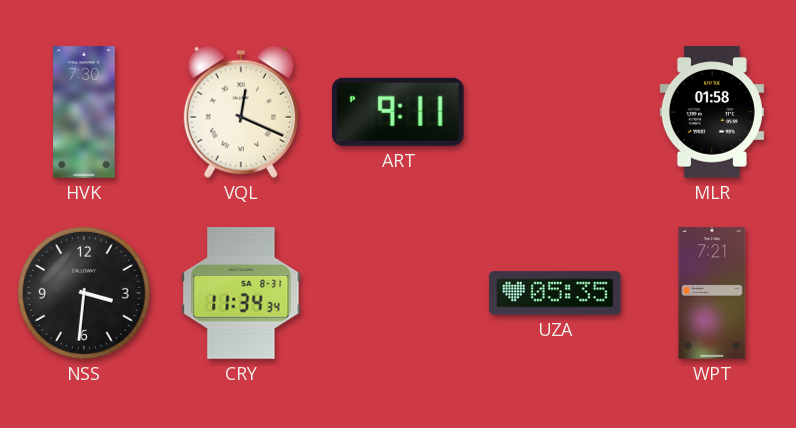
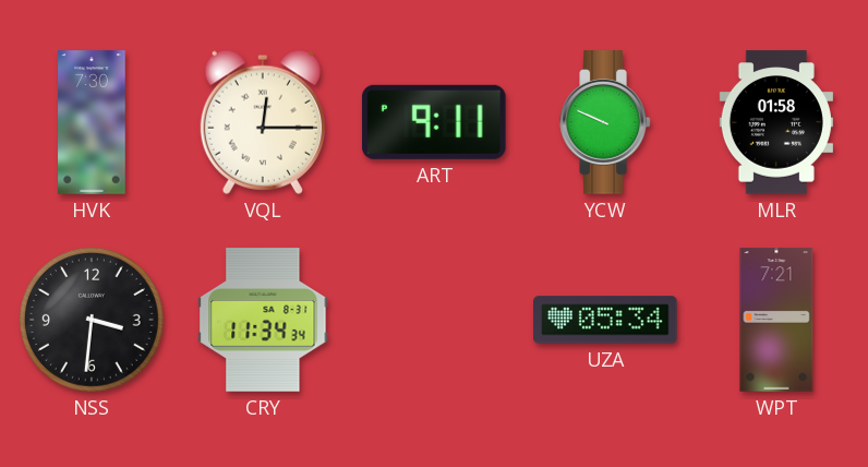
VQL: 12:19 -> 12:15
YCW: none -> 9:49
UZA: 05:35 -> 05:34
